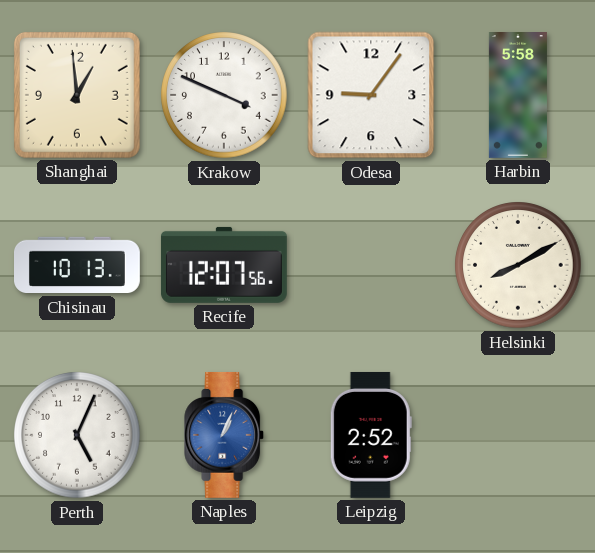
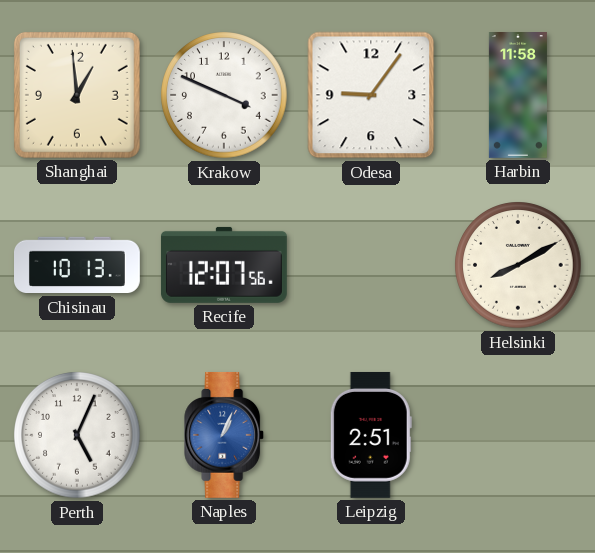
Harbin: 5:58 -> 11:58
Leipzig: 2:52 -> 2:51
